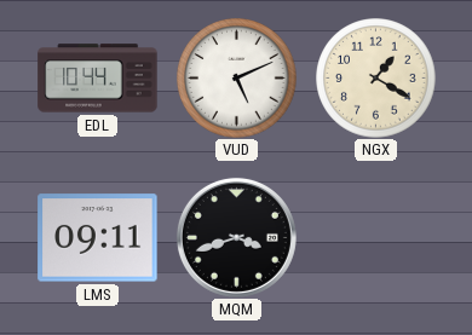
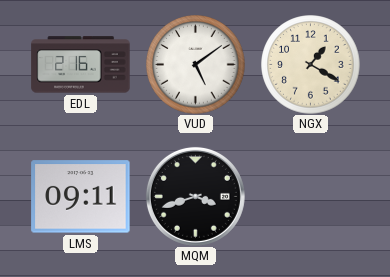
EDL: 10:44 -> 2:16
VUD: 5:11 -> 5:09
